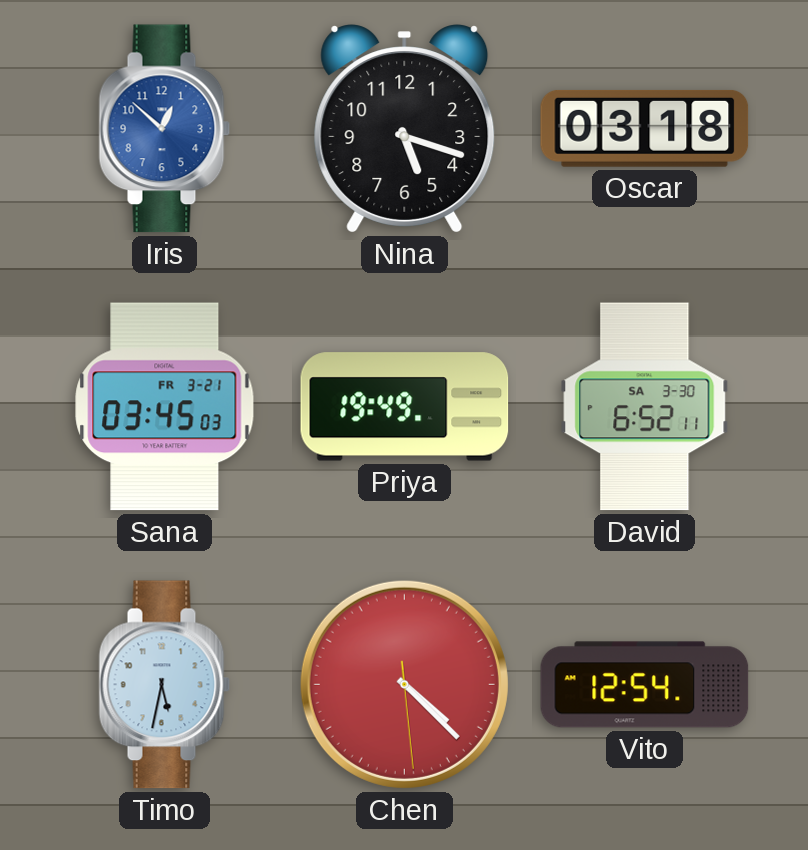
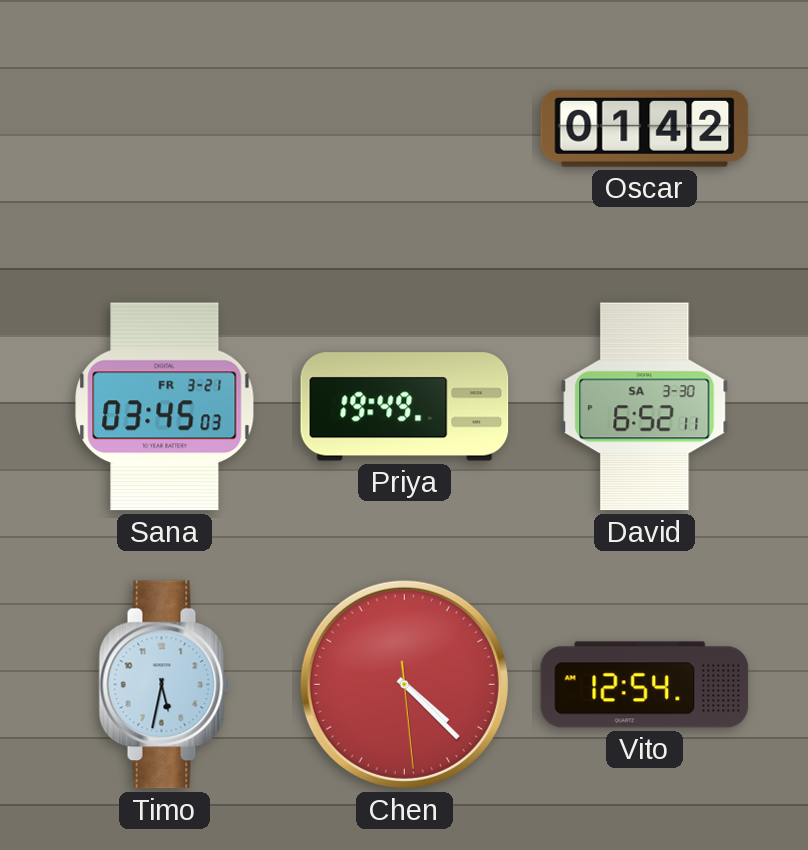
Iris: 12:52 -> none
Nina: 5:18 -> none
Oscar: 03:18 -> 01:42
